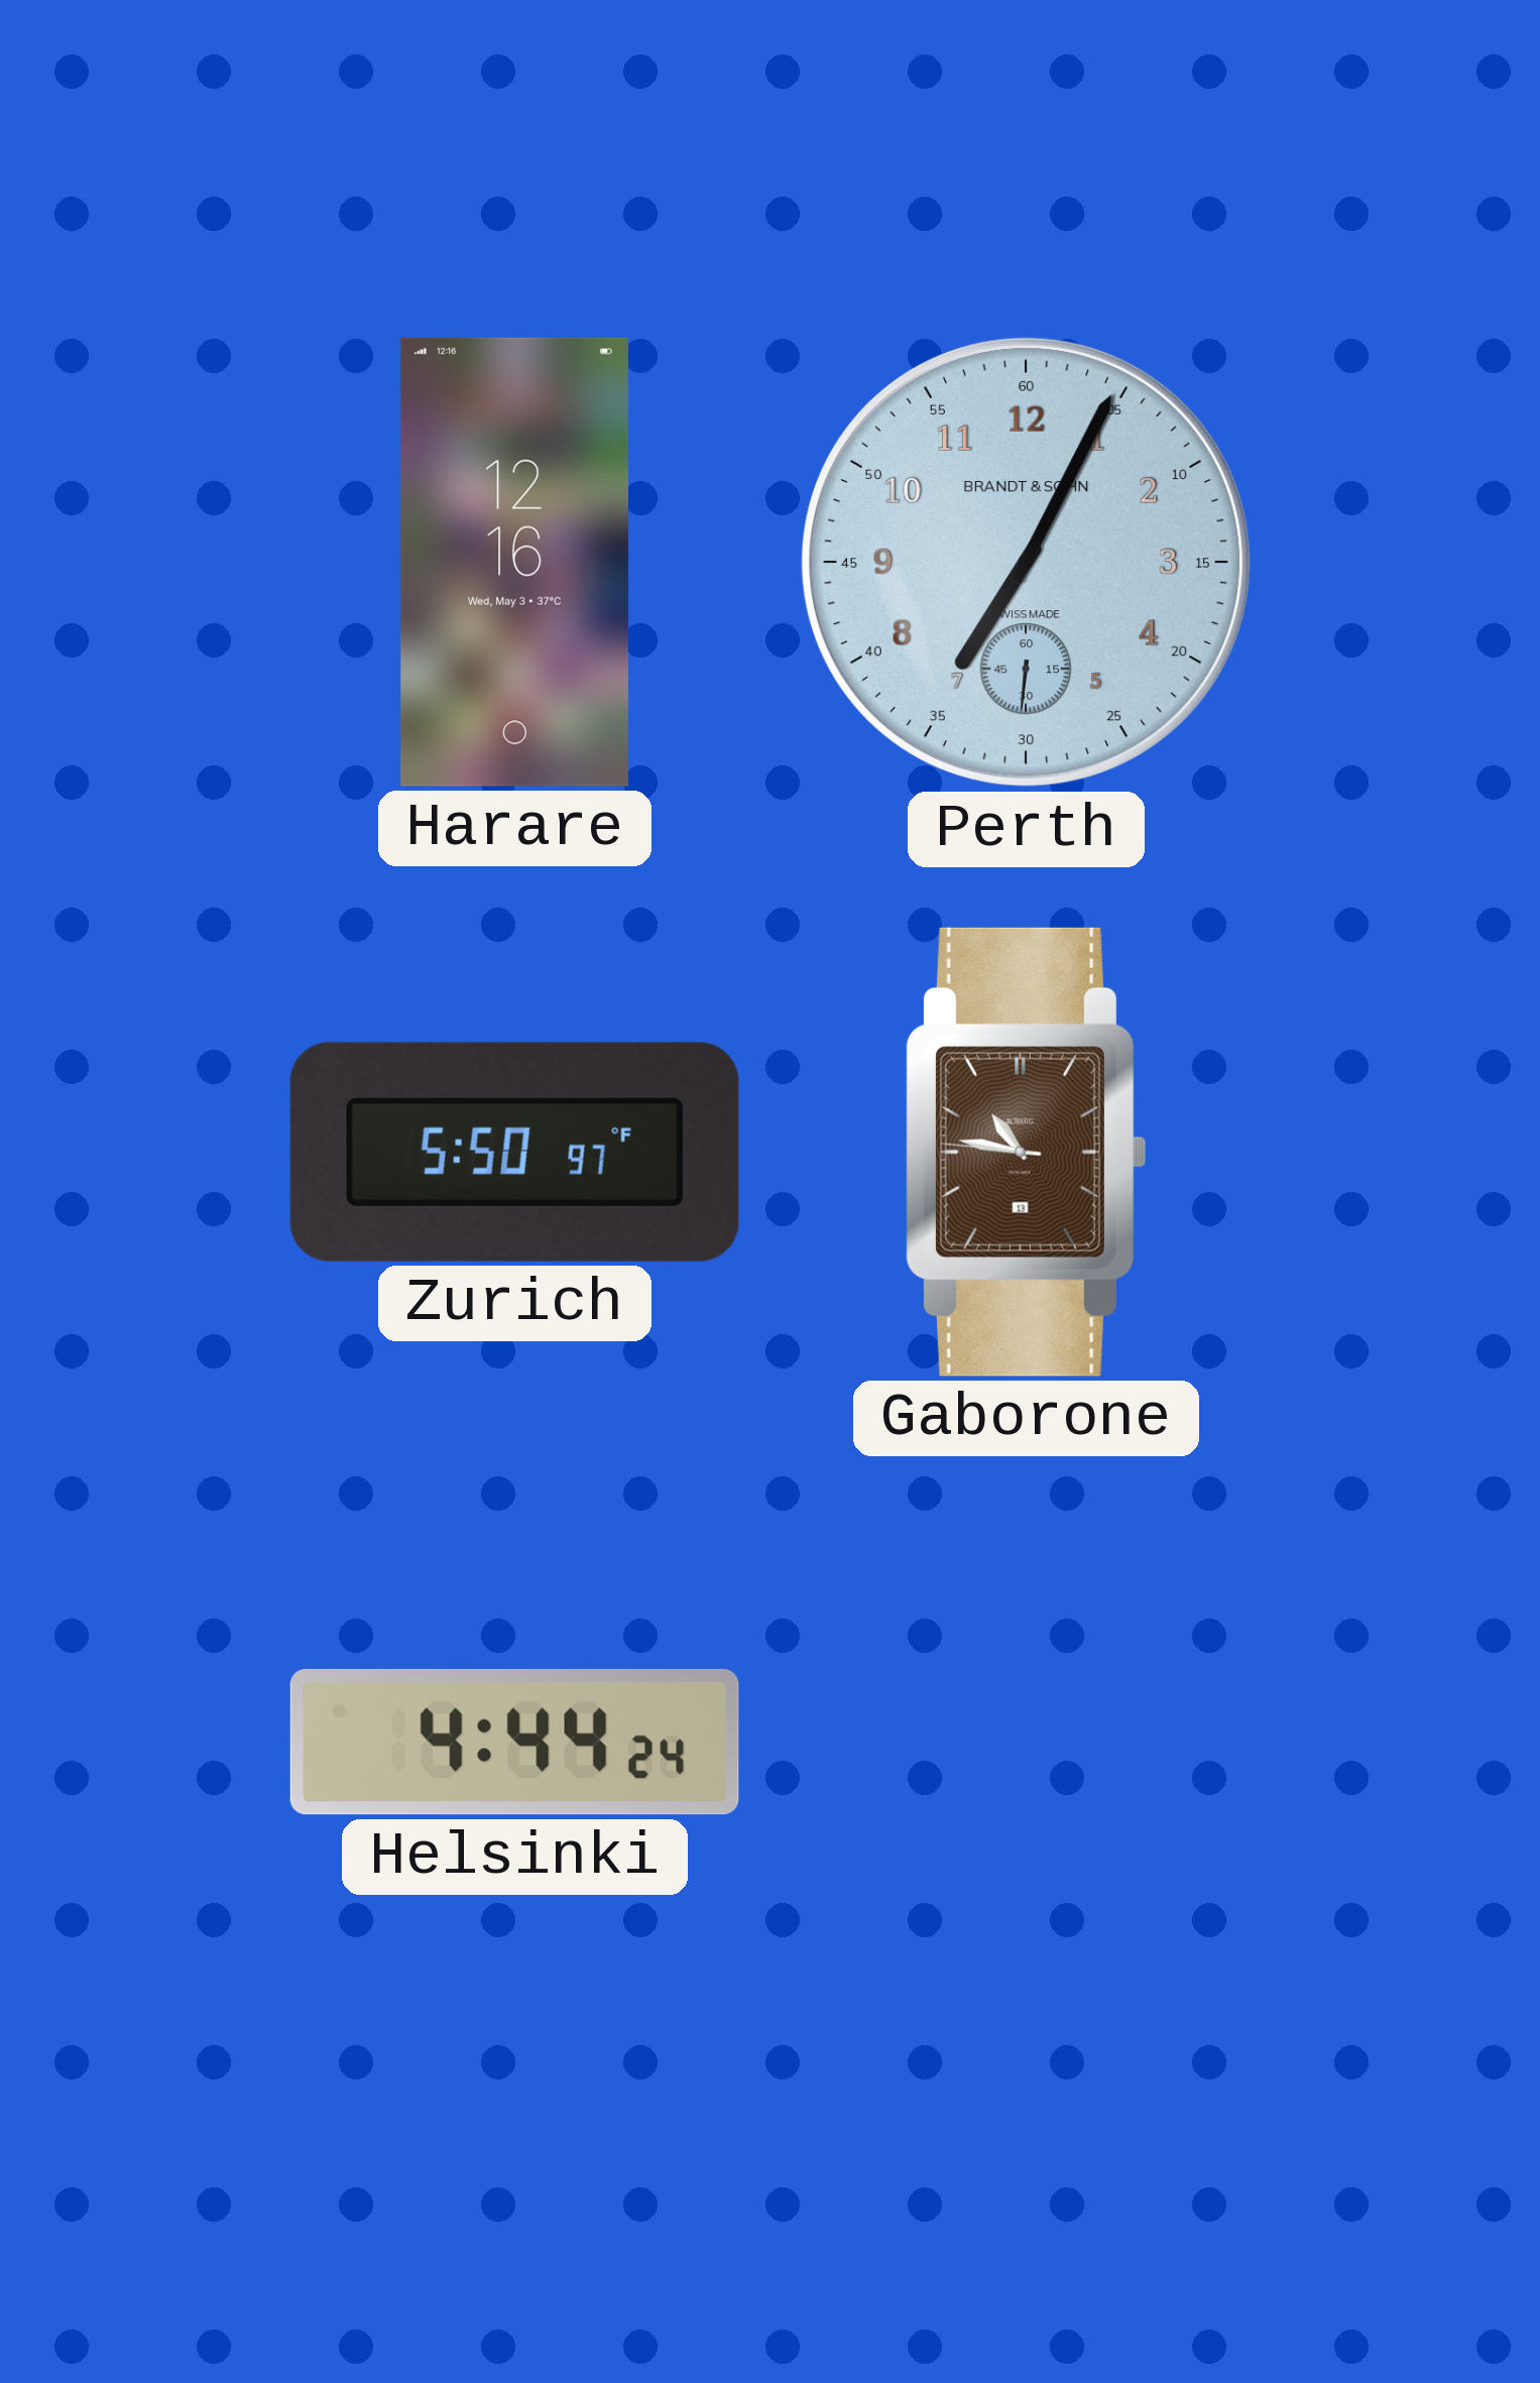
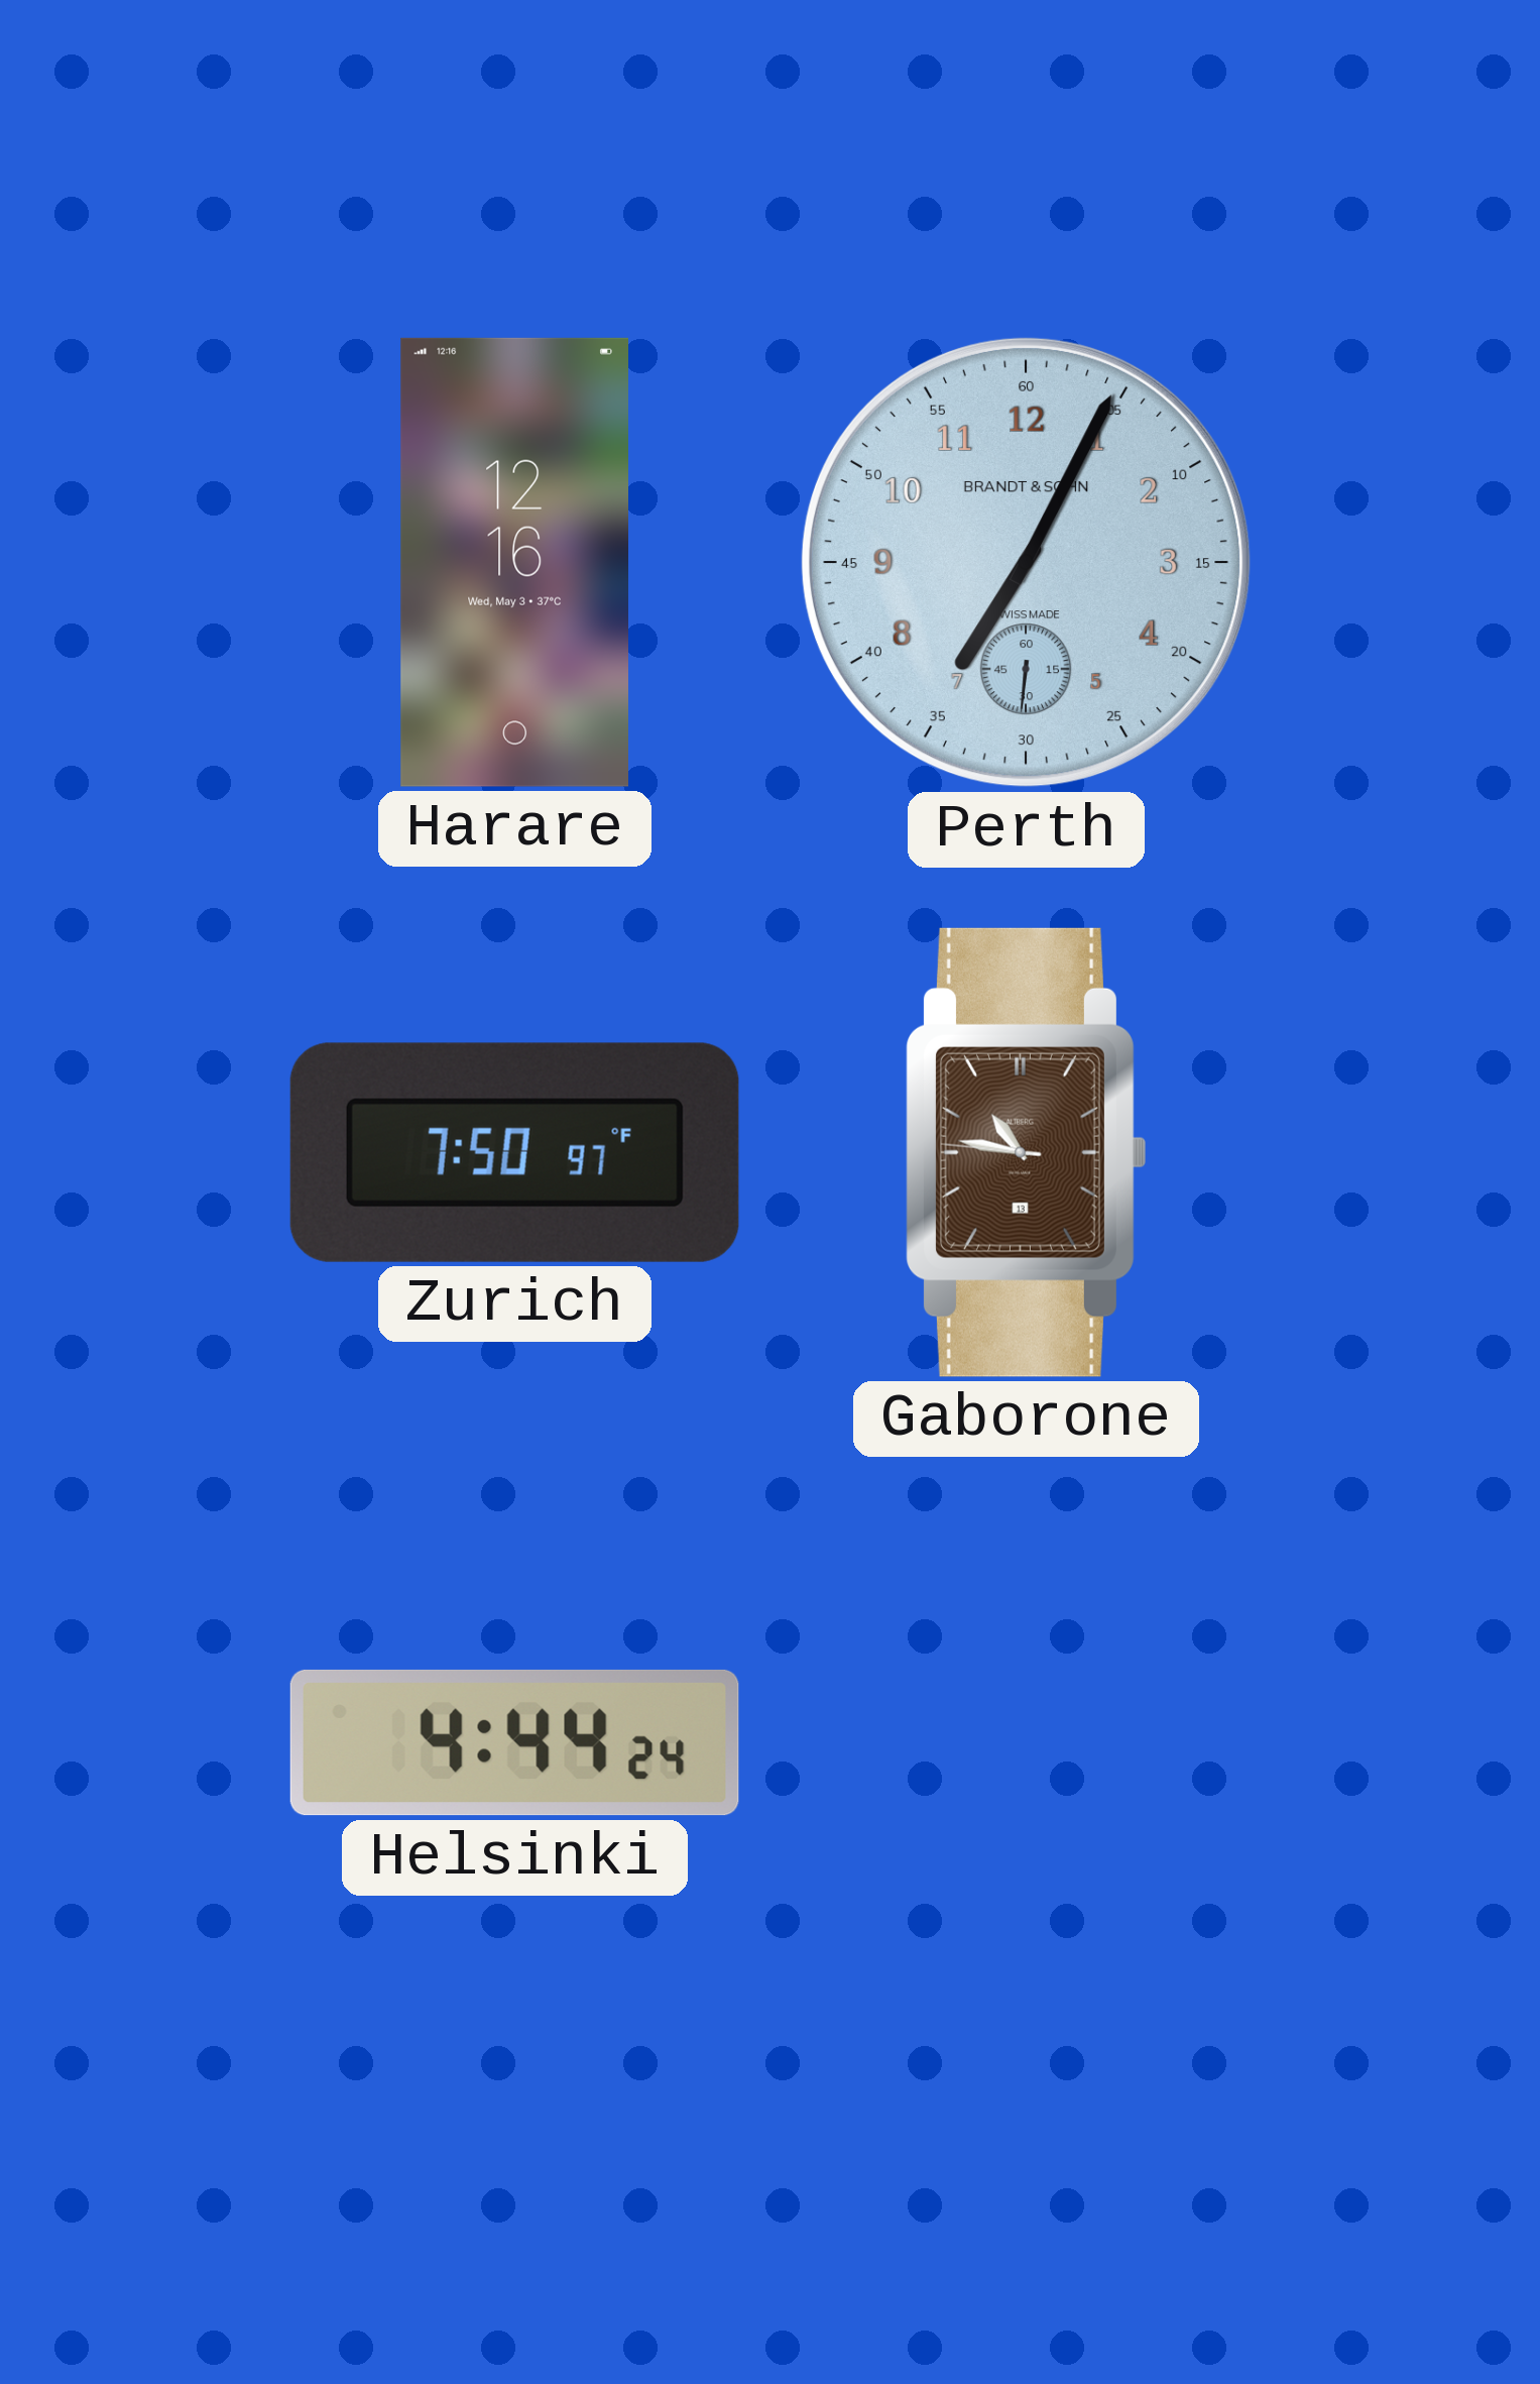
Zurich: 5:50 -> 7:50
